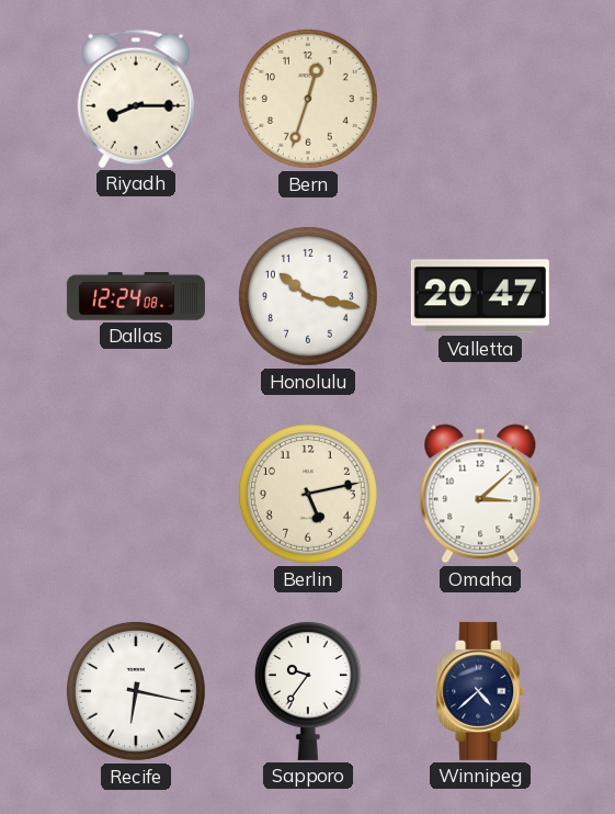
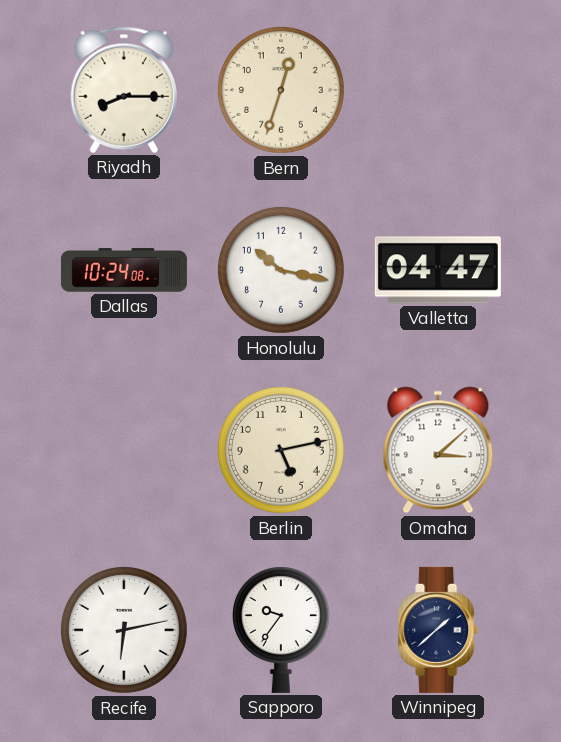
Dallas: 12:24 -> 10:24
Valletta: 20:47 -> 04:47
Recife: 6:17 -> 6:13
Winnipeg: 4:38 -> 1:38
